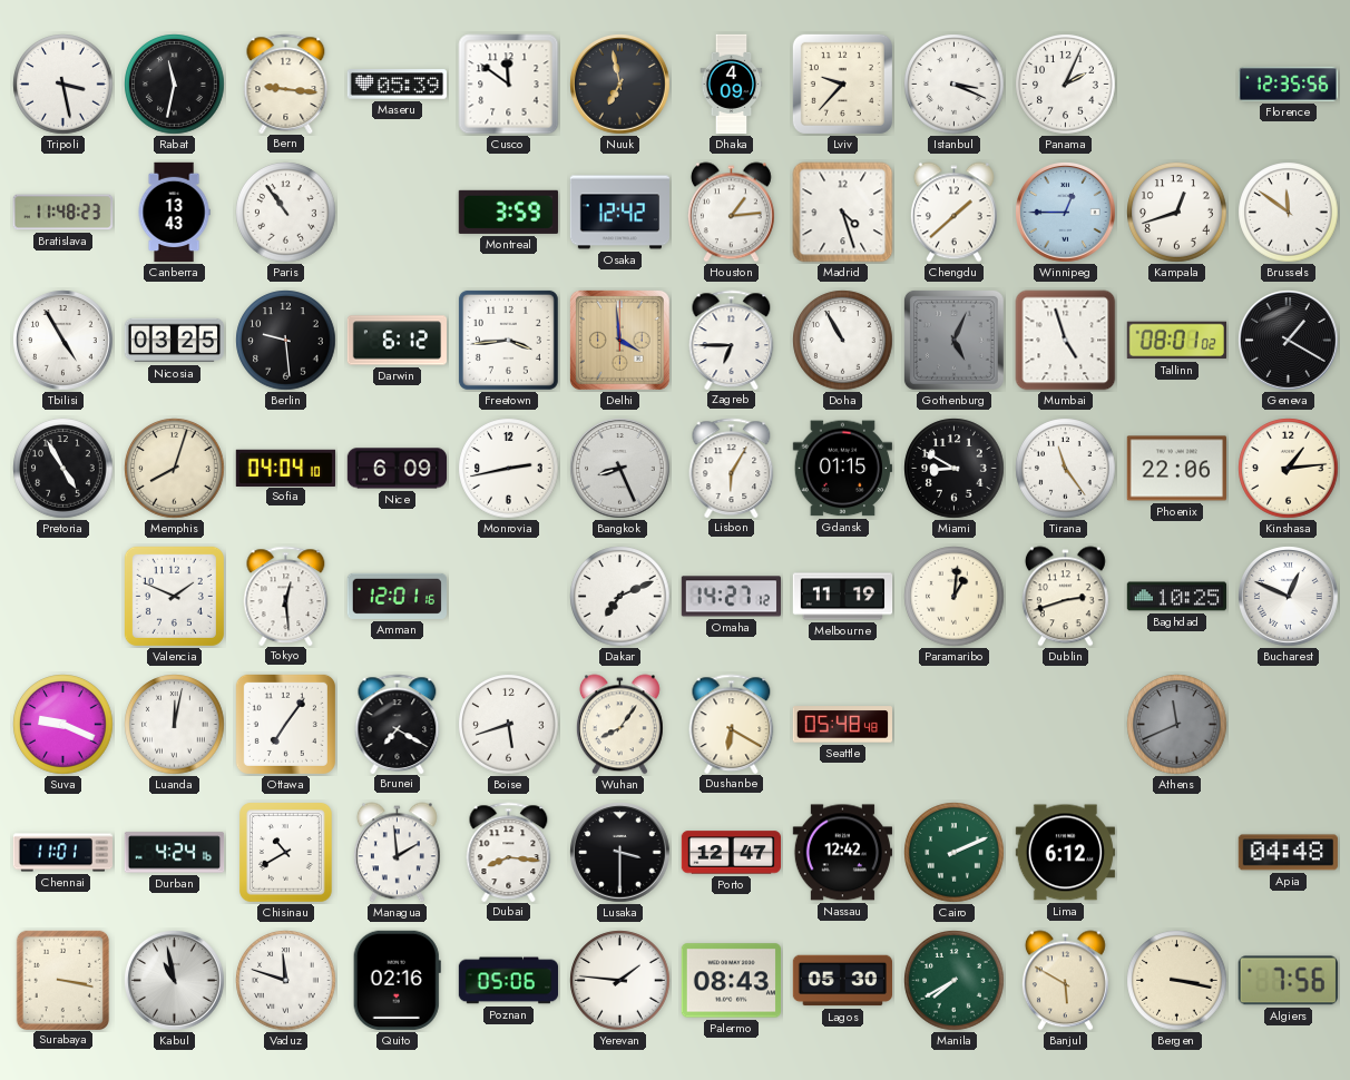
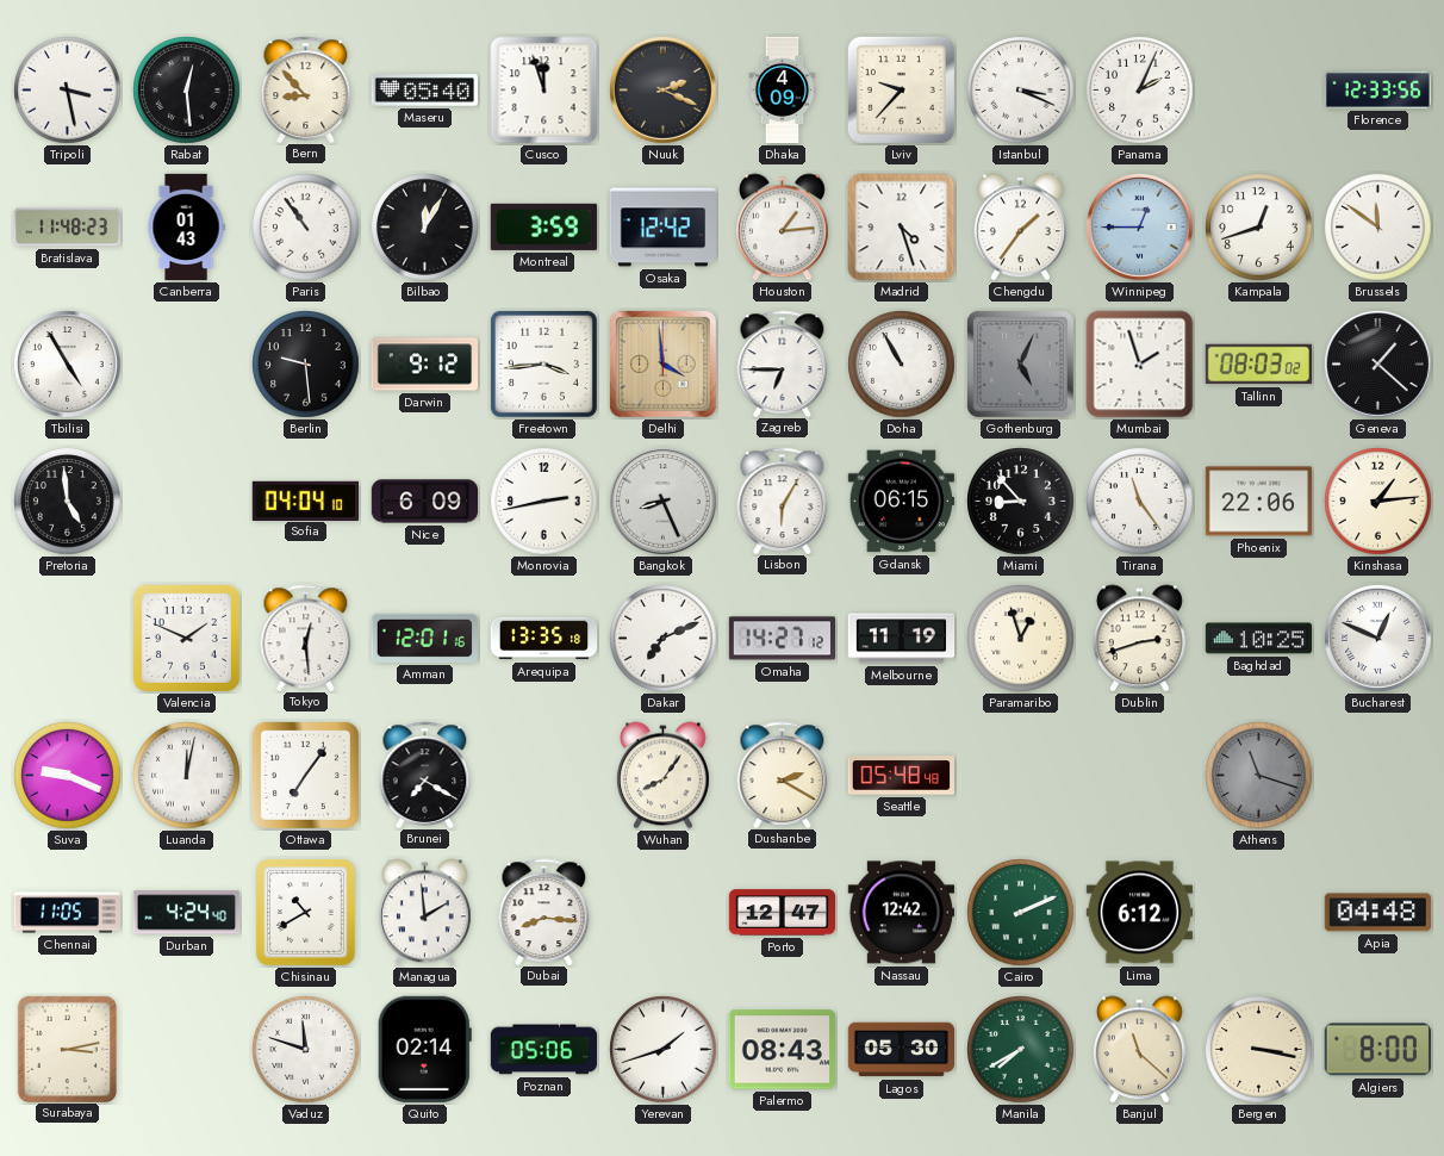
Rabat: 11:32 -> 12:29
Bern: 9:16 -> 8:53
Maseru: 05:39 -> 05:40
Cusco: 11:51 -> 11:57
Nuuk: 6:58 -> 2:19
Florence: 12:35 -> 12:33
Canberra: 13:43 -> 01:43
Bilbao: none -> 12:05
Chengdu: 1:38 -> 1:36
Nicosia: 03:25 -> none
Darwin: 6:12 -> 9:12
Mumbai: 4:57 -> 1:57
Tallinn: 08:01 -> 08:03
Geneva: 1:20 -> 1:22
Pretoria: 4:55 -> 4:59
Memphis: 8:03 -> none
Gdansk: 01:15 -> 06:15
Miami: 8:50 -> 8:53
Arequipa: none -> 13:35
Paramaribo: 1:01 -> 12:57
Boise: 5:42 -> none
Dushanbe: 6:20 -> 2:20
Athens: 11:41 -> 11:18
Chennai: 11:01 -> 11:05
Durban: 4:24:16 -> 4:24:40
Lusaka: 3:30 -> none
Surabaya: 3:17 -> 3:13
Kabul: 10:58 -> none
Quito: 02:16 -> 02:14
Yerevan: 1:46 -> 1:42
Banjul: 5:50 -> 11:22
Algiers: 7:56 -> 8:00
